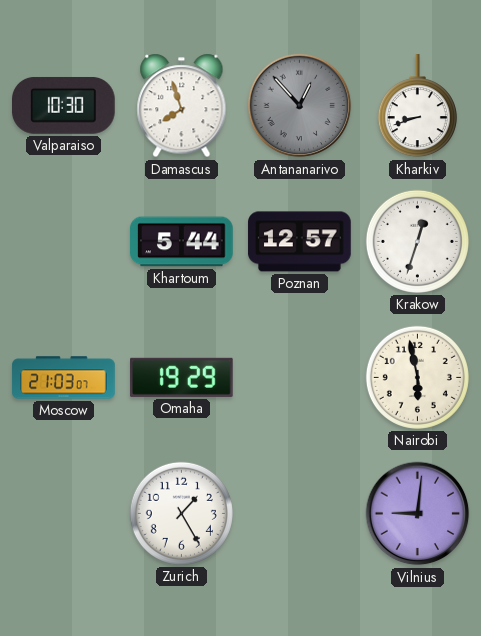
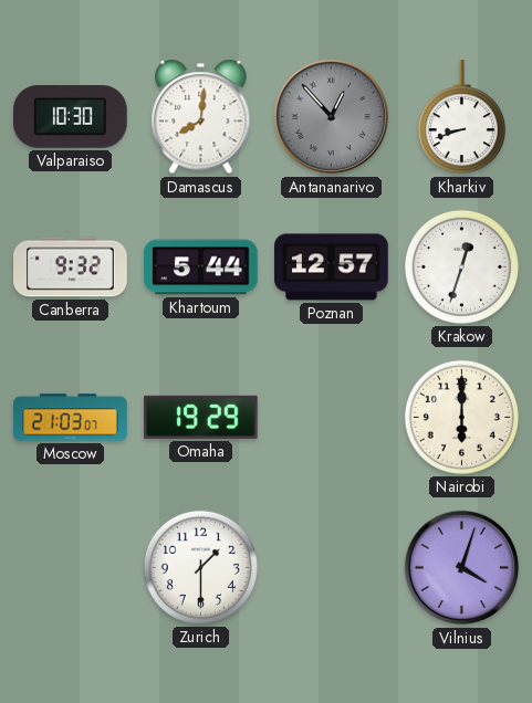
Damascus: 7:57 -> 8:01
Canberra: none -> 9:32
Nairobi: 5:58 -> 6:00
Zurich: 1:25 -> 1:30
Vilnius: 9:01 -> 4:03
